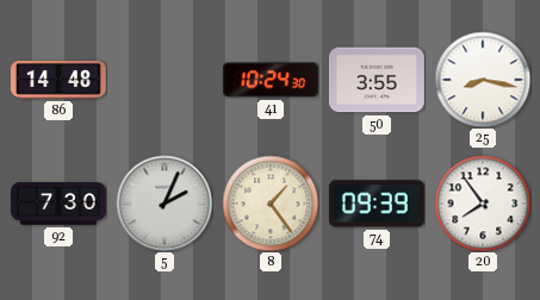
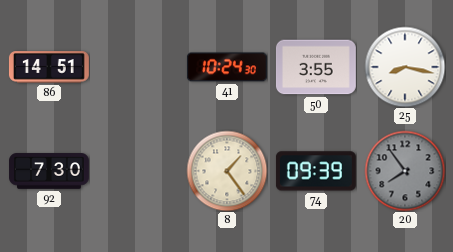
86: 14:48 -> 14:51
5: 2:04 -> none
20 dial: white -> grey
